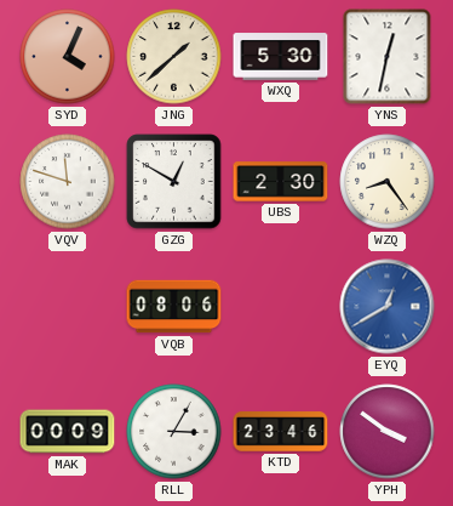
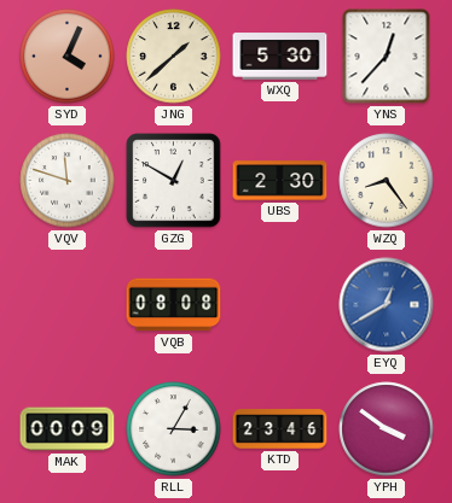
YNS: 12:32 -> 12:37
VQB: 08:06 -> 08:08
